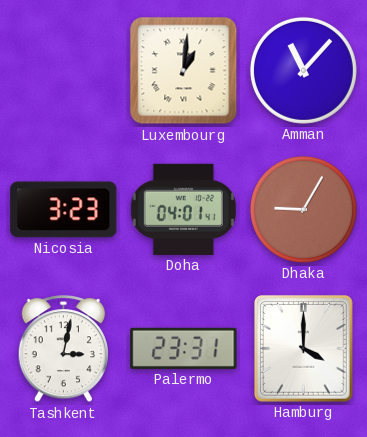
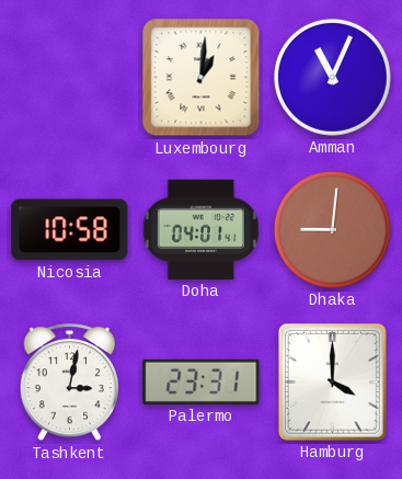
Amman: 11:07 -> 11:04
Nicosia: 3:23 -> 10:58
Dhaka: 9:05 -> 9:01
